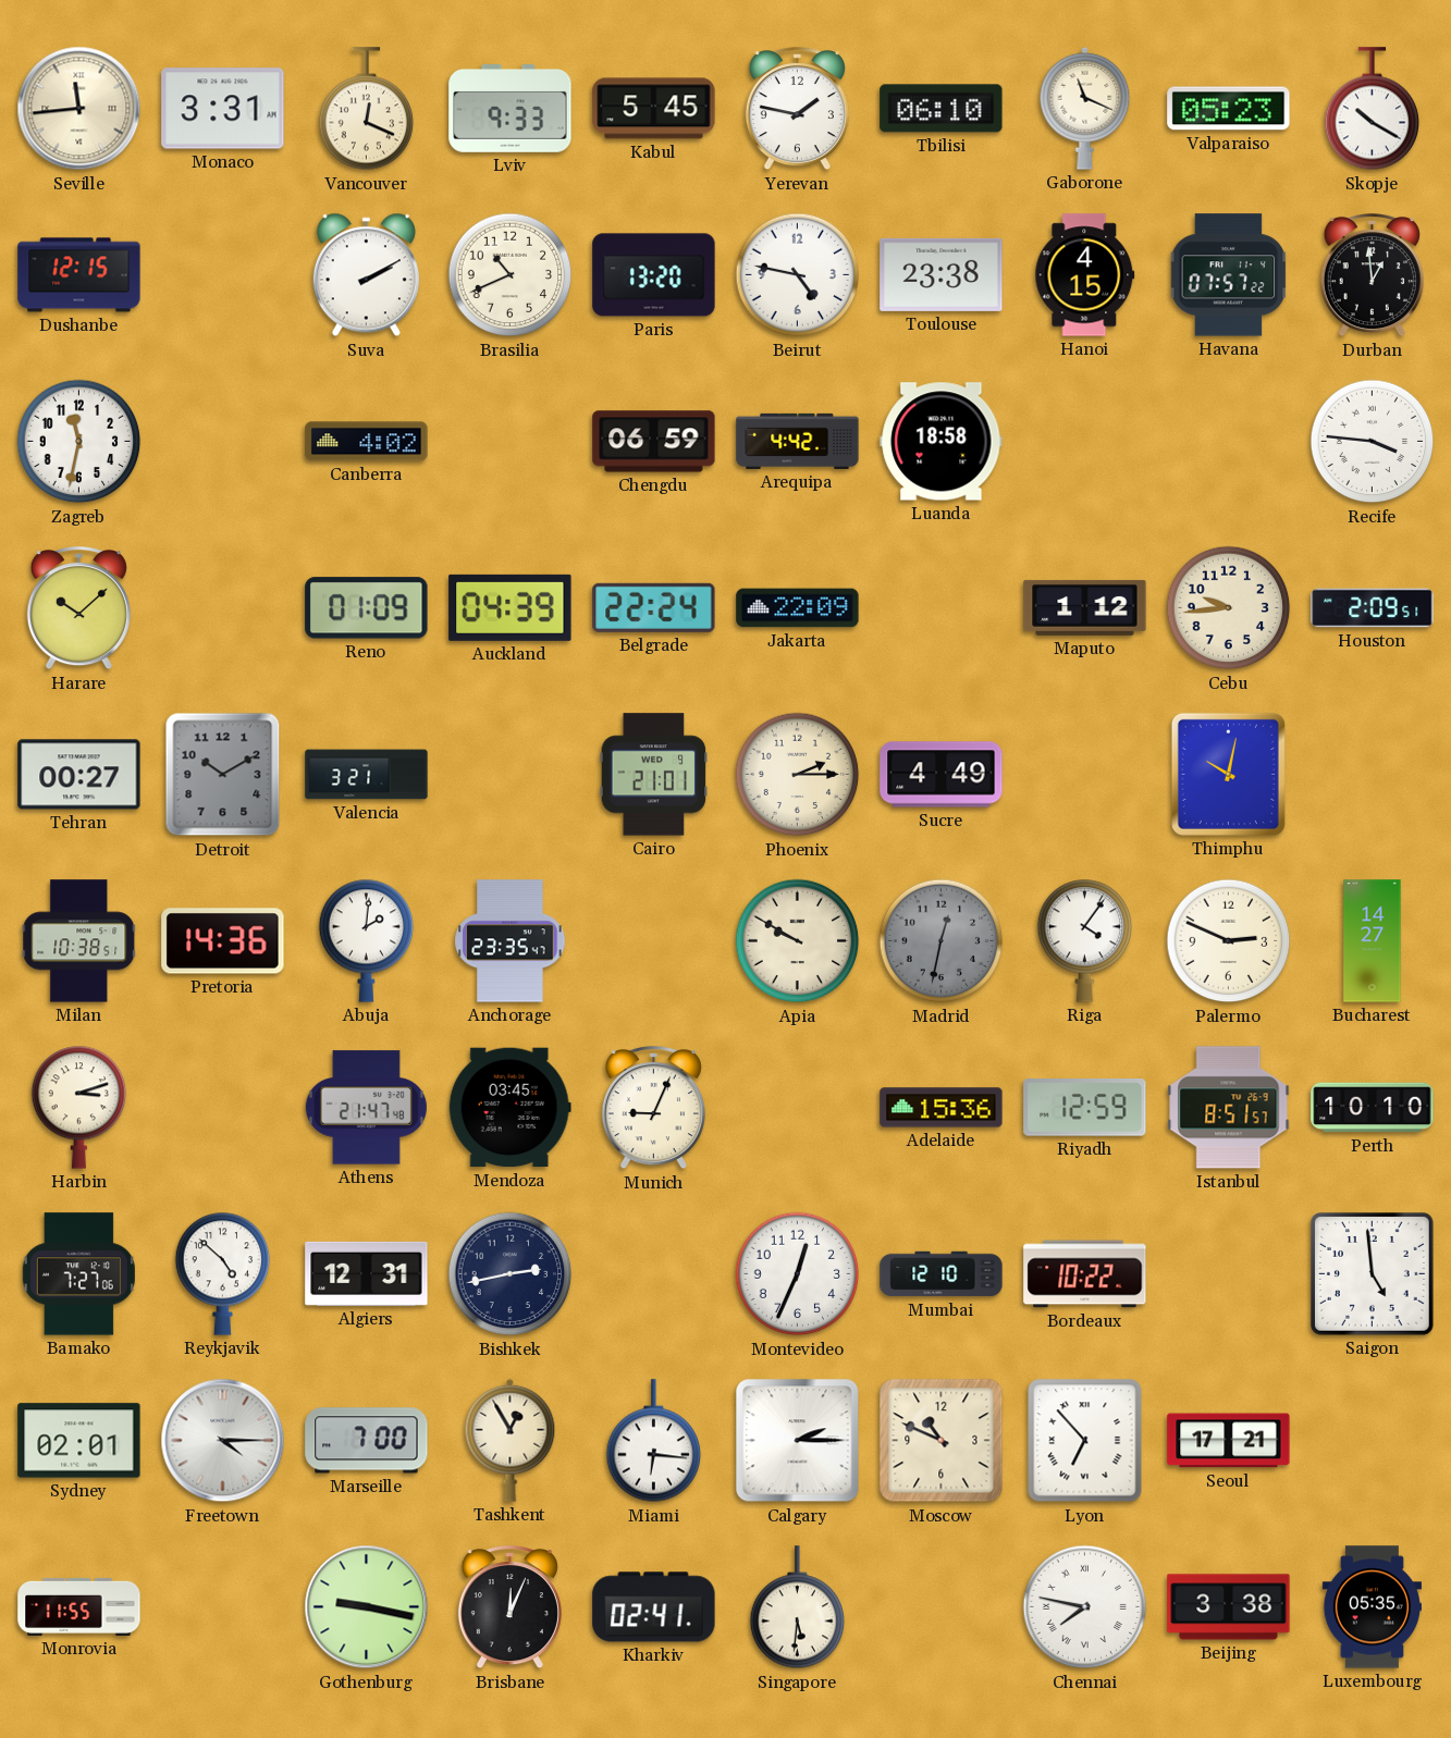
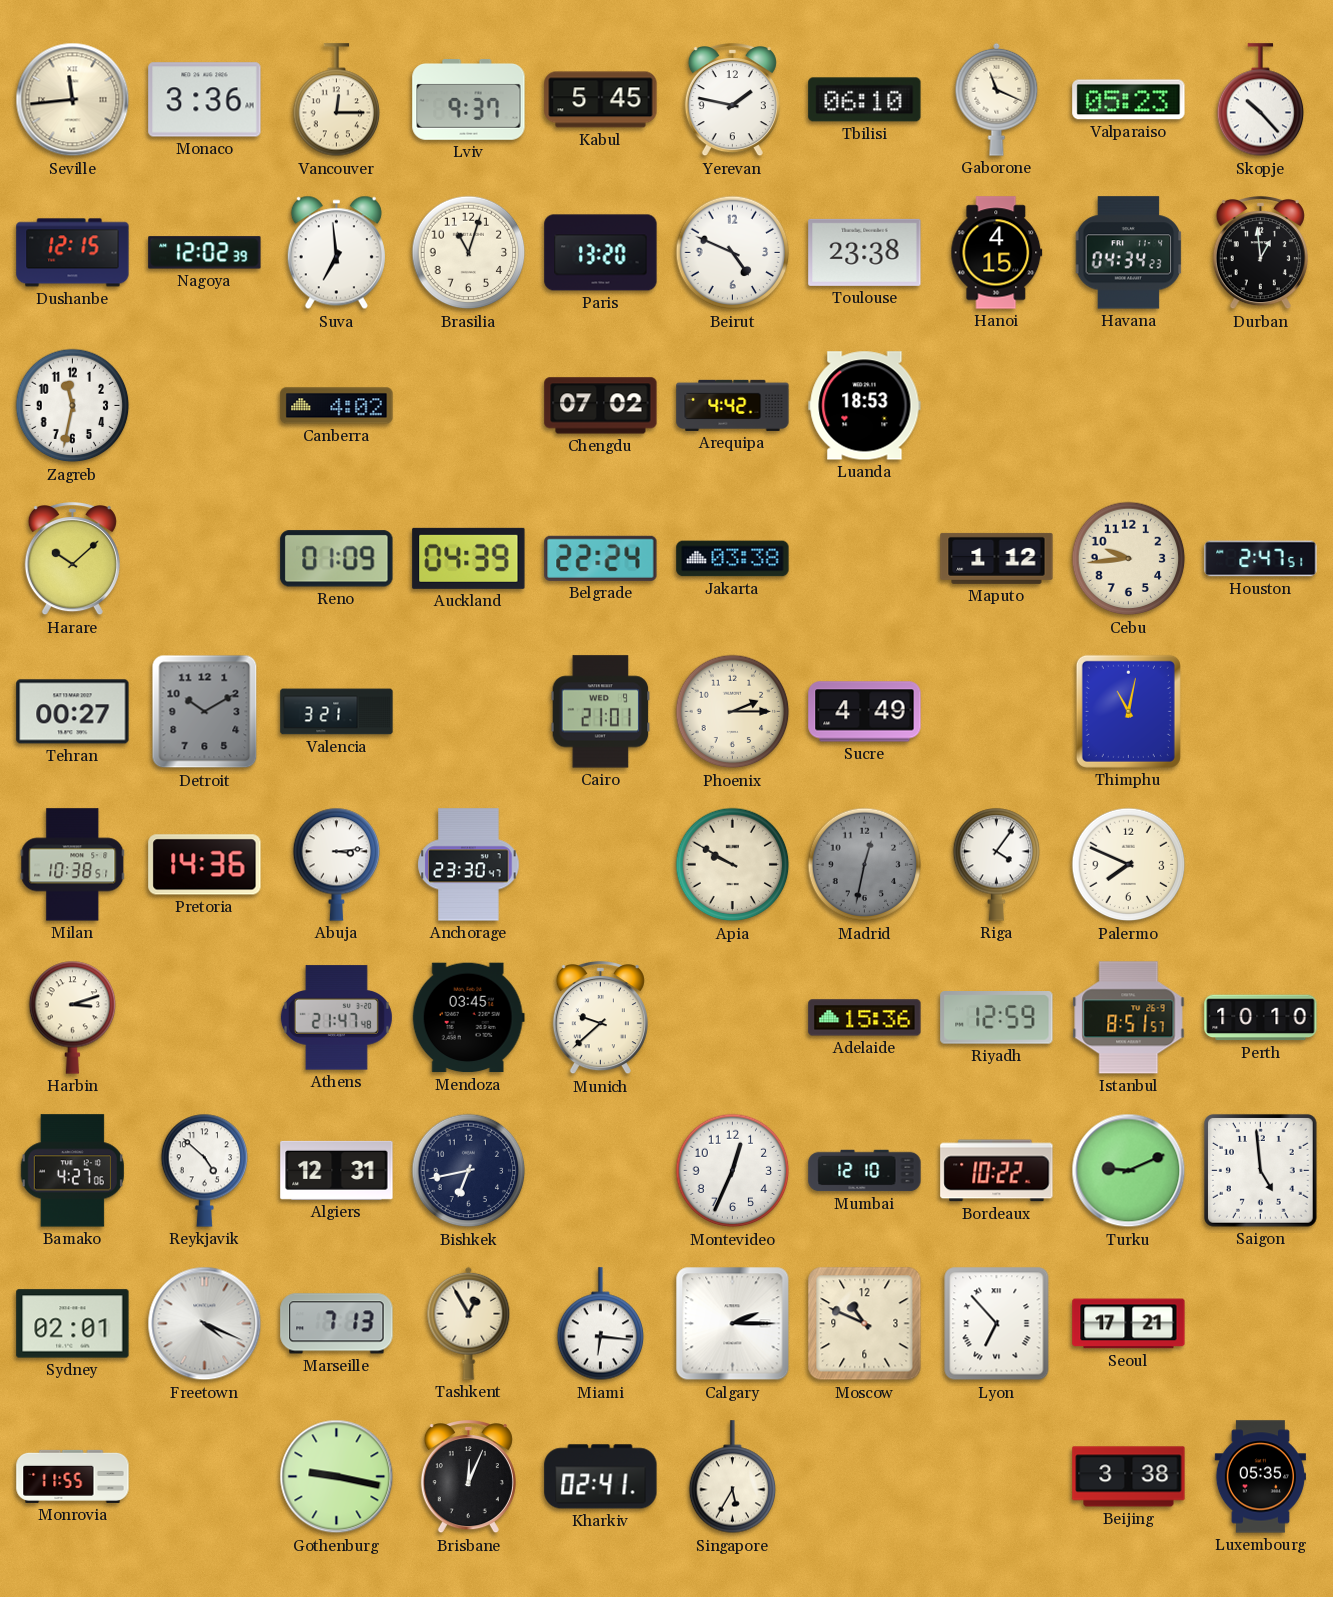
Monaco: 3:31 -> 3:36
Vancouver: 12:19 -> 12:15
Lviv: 9:33 -> 9:37
Skopje: 10:20 -> 10:23
Nagoya: none -> 12:02
Suva: 2:10 -> 6:59
Brasilia: 10:41 -> 11:03
Beirut: 4:47 -> 4:49
Havana: 07:57 -> 04:34
Chengdu: 06:59 -> 07:02
Luanda: 18:58 -> 18:53
Recife: 3:46 -> none
Jakarta: 22:09 -> 03:38
Houston: 2:09 -> 2:47
Thimphu: 10:02 -> 11:02
Abuja: 2:01 -> 3:14
Anchorage: 23:35 -> 23:30
Palermo: 2:49 -> 7:49
Bucharest: 14:27 -> none
Munich: 9:04 -> 9:38
Bamako: 7:27 -> 4:27
Bishkek: 2:43 -> 6:43
Turku: none -> 9:11
Freetown: 4:15 -> 4:19
Marseille: 7:00 -> 7:13
Singapore: 5:31 -> 5:35
Chennai: 7:47 -> none
